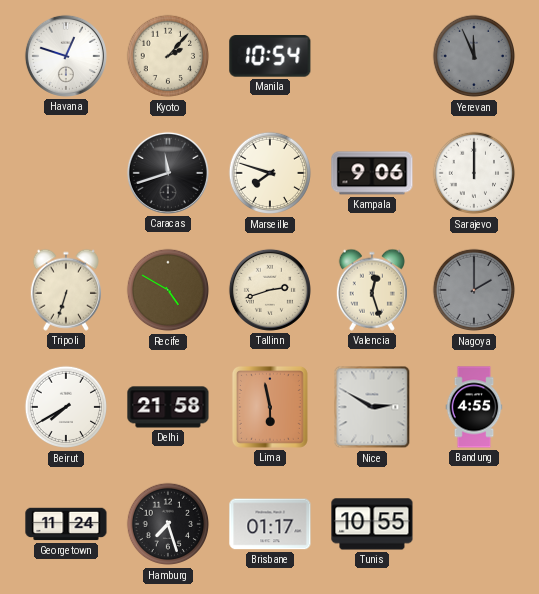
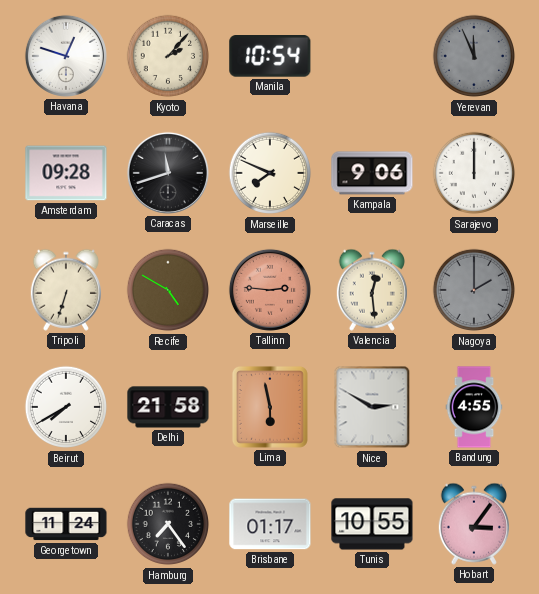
Amsterdam: none -> 09:28
Marseille: 7:48 -> 7:49
Tallinn: 2:42 -> 2:46
Tallinn dial: cream -> salmon
Valencia: 12:27 -> 12:29
Hamburg: 7:27 -> 7:24
Hobart: none -> 3:06
